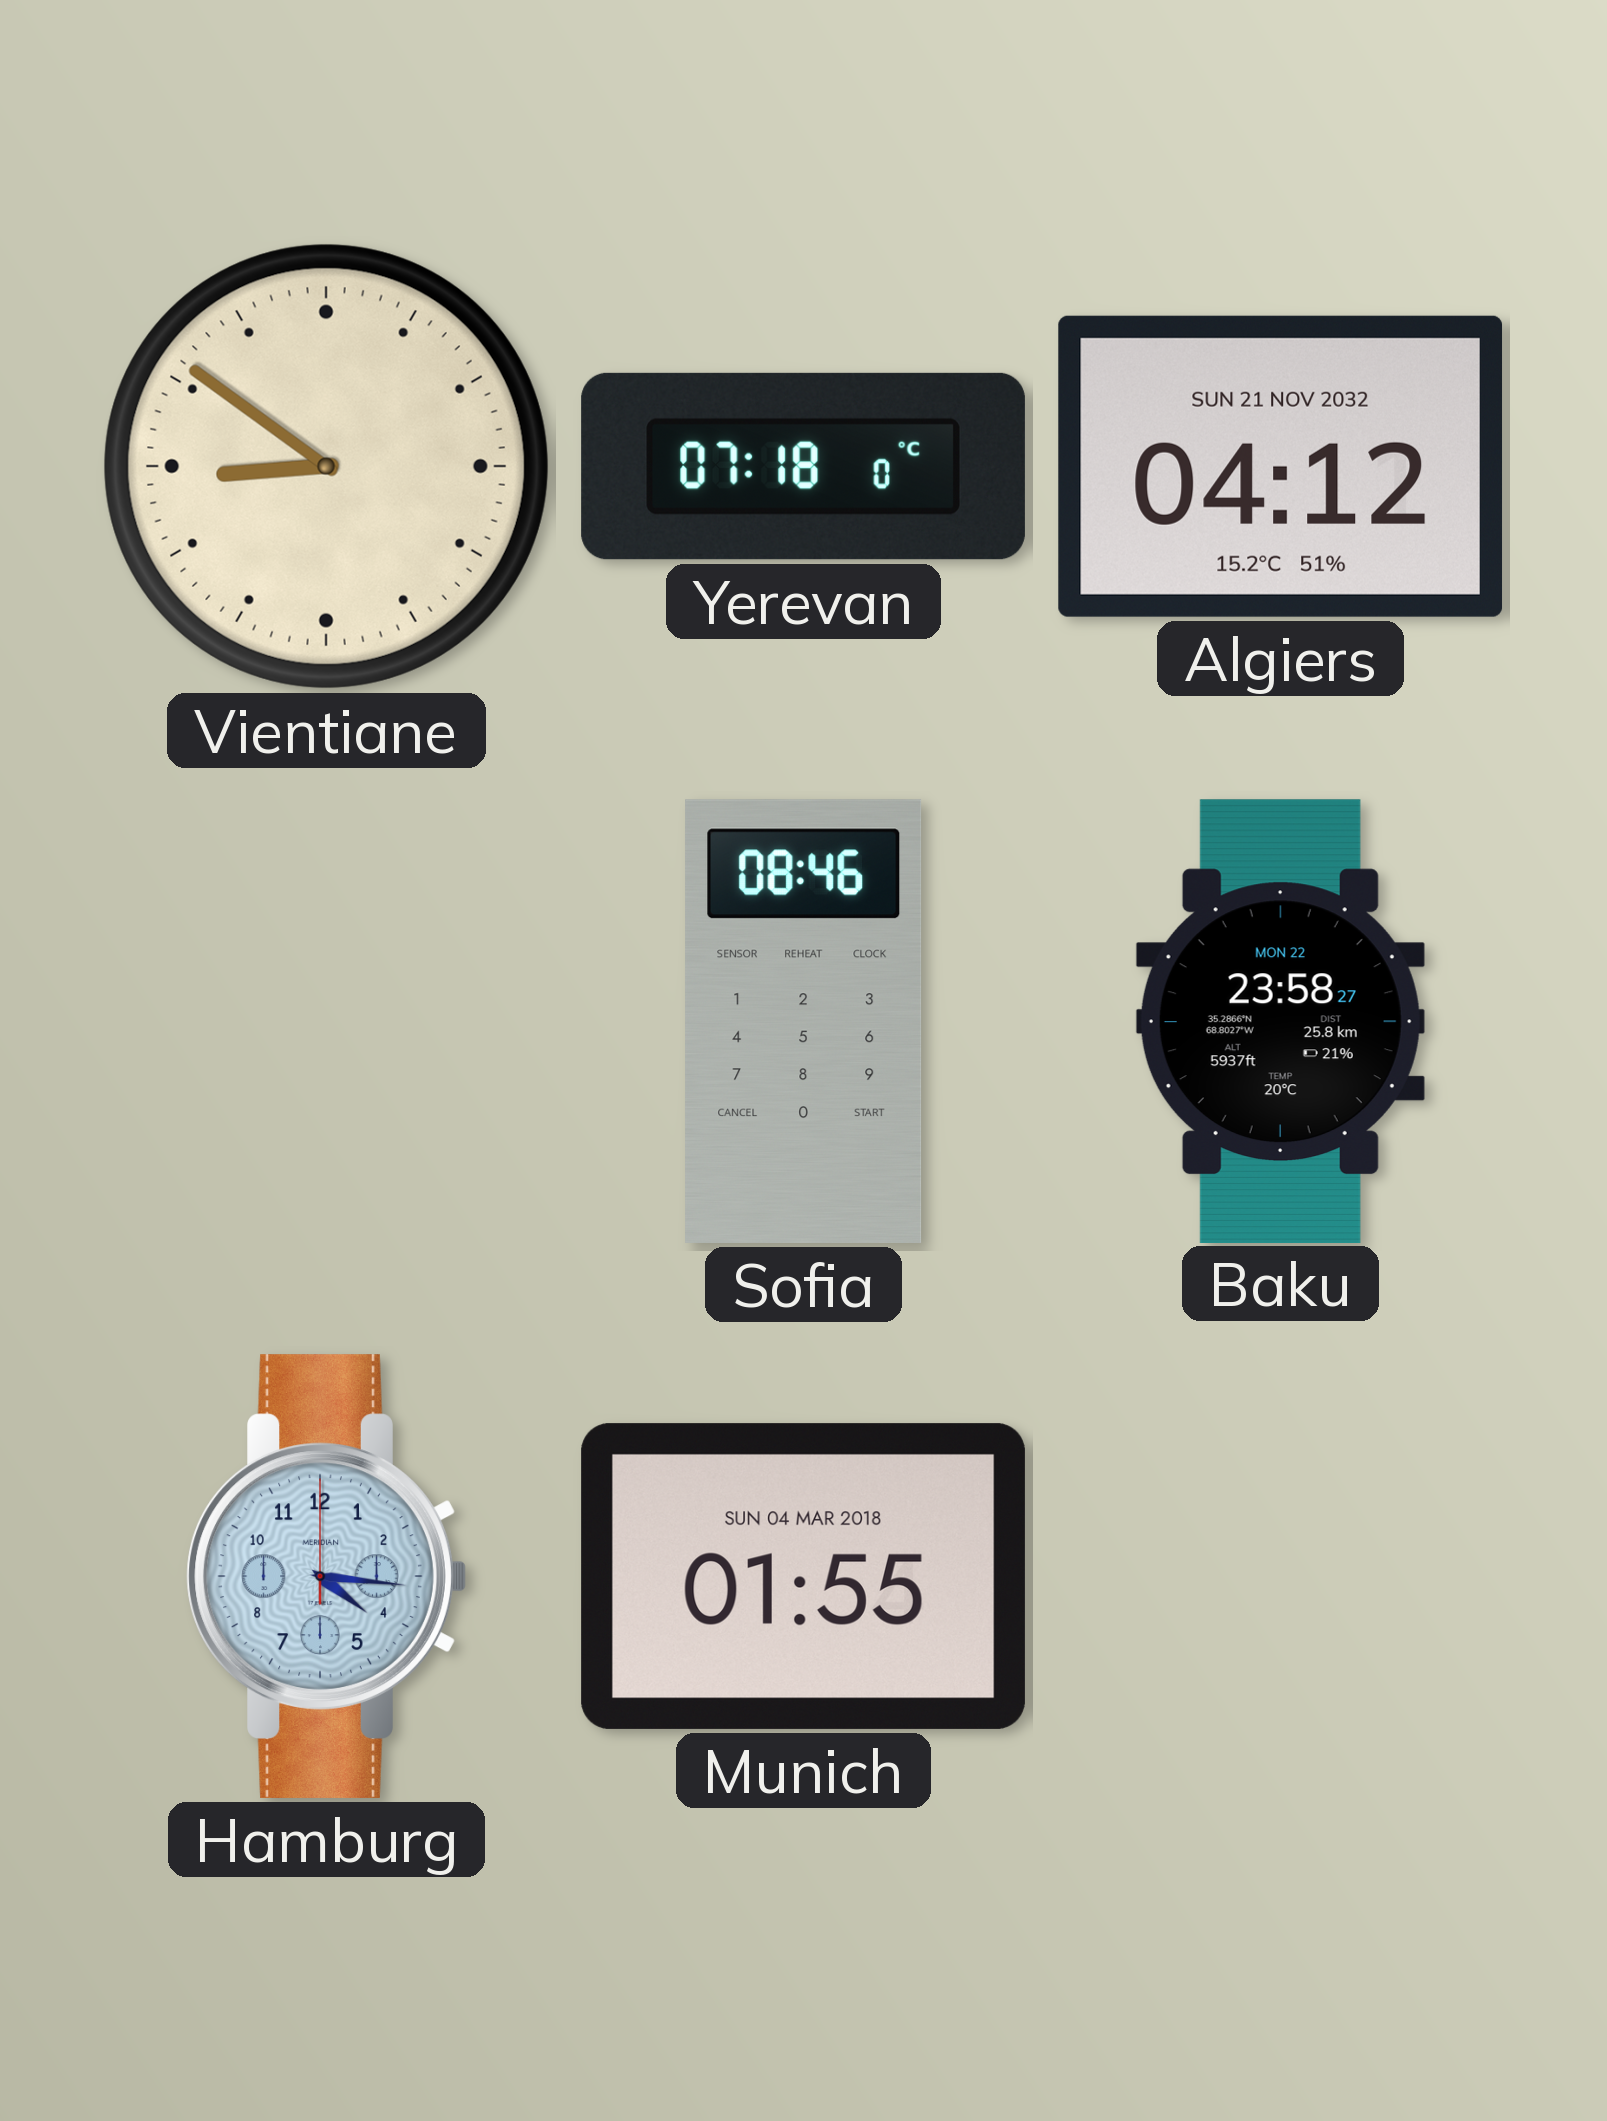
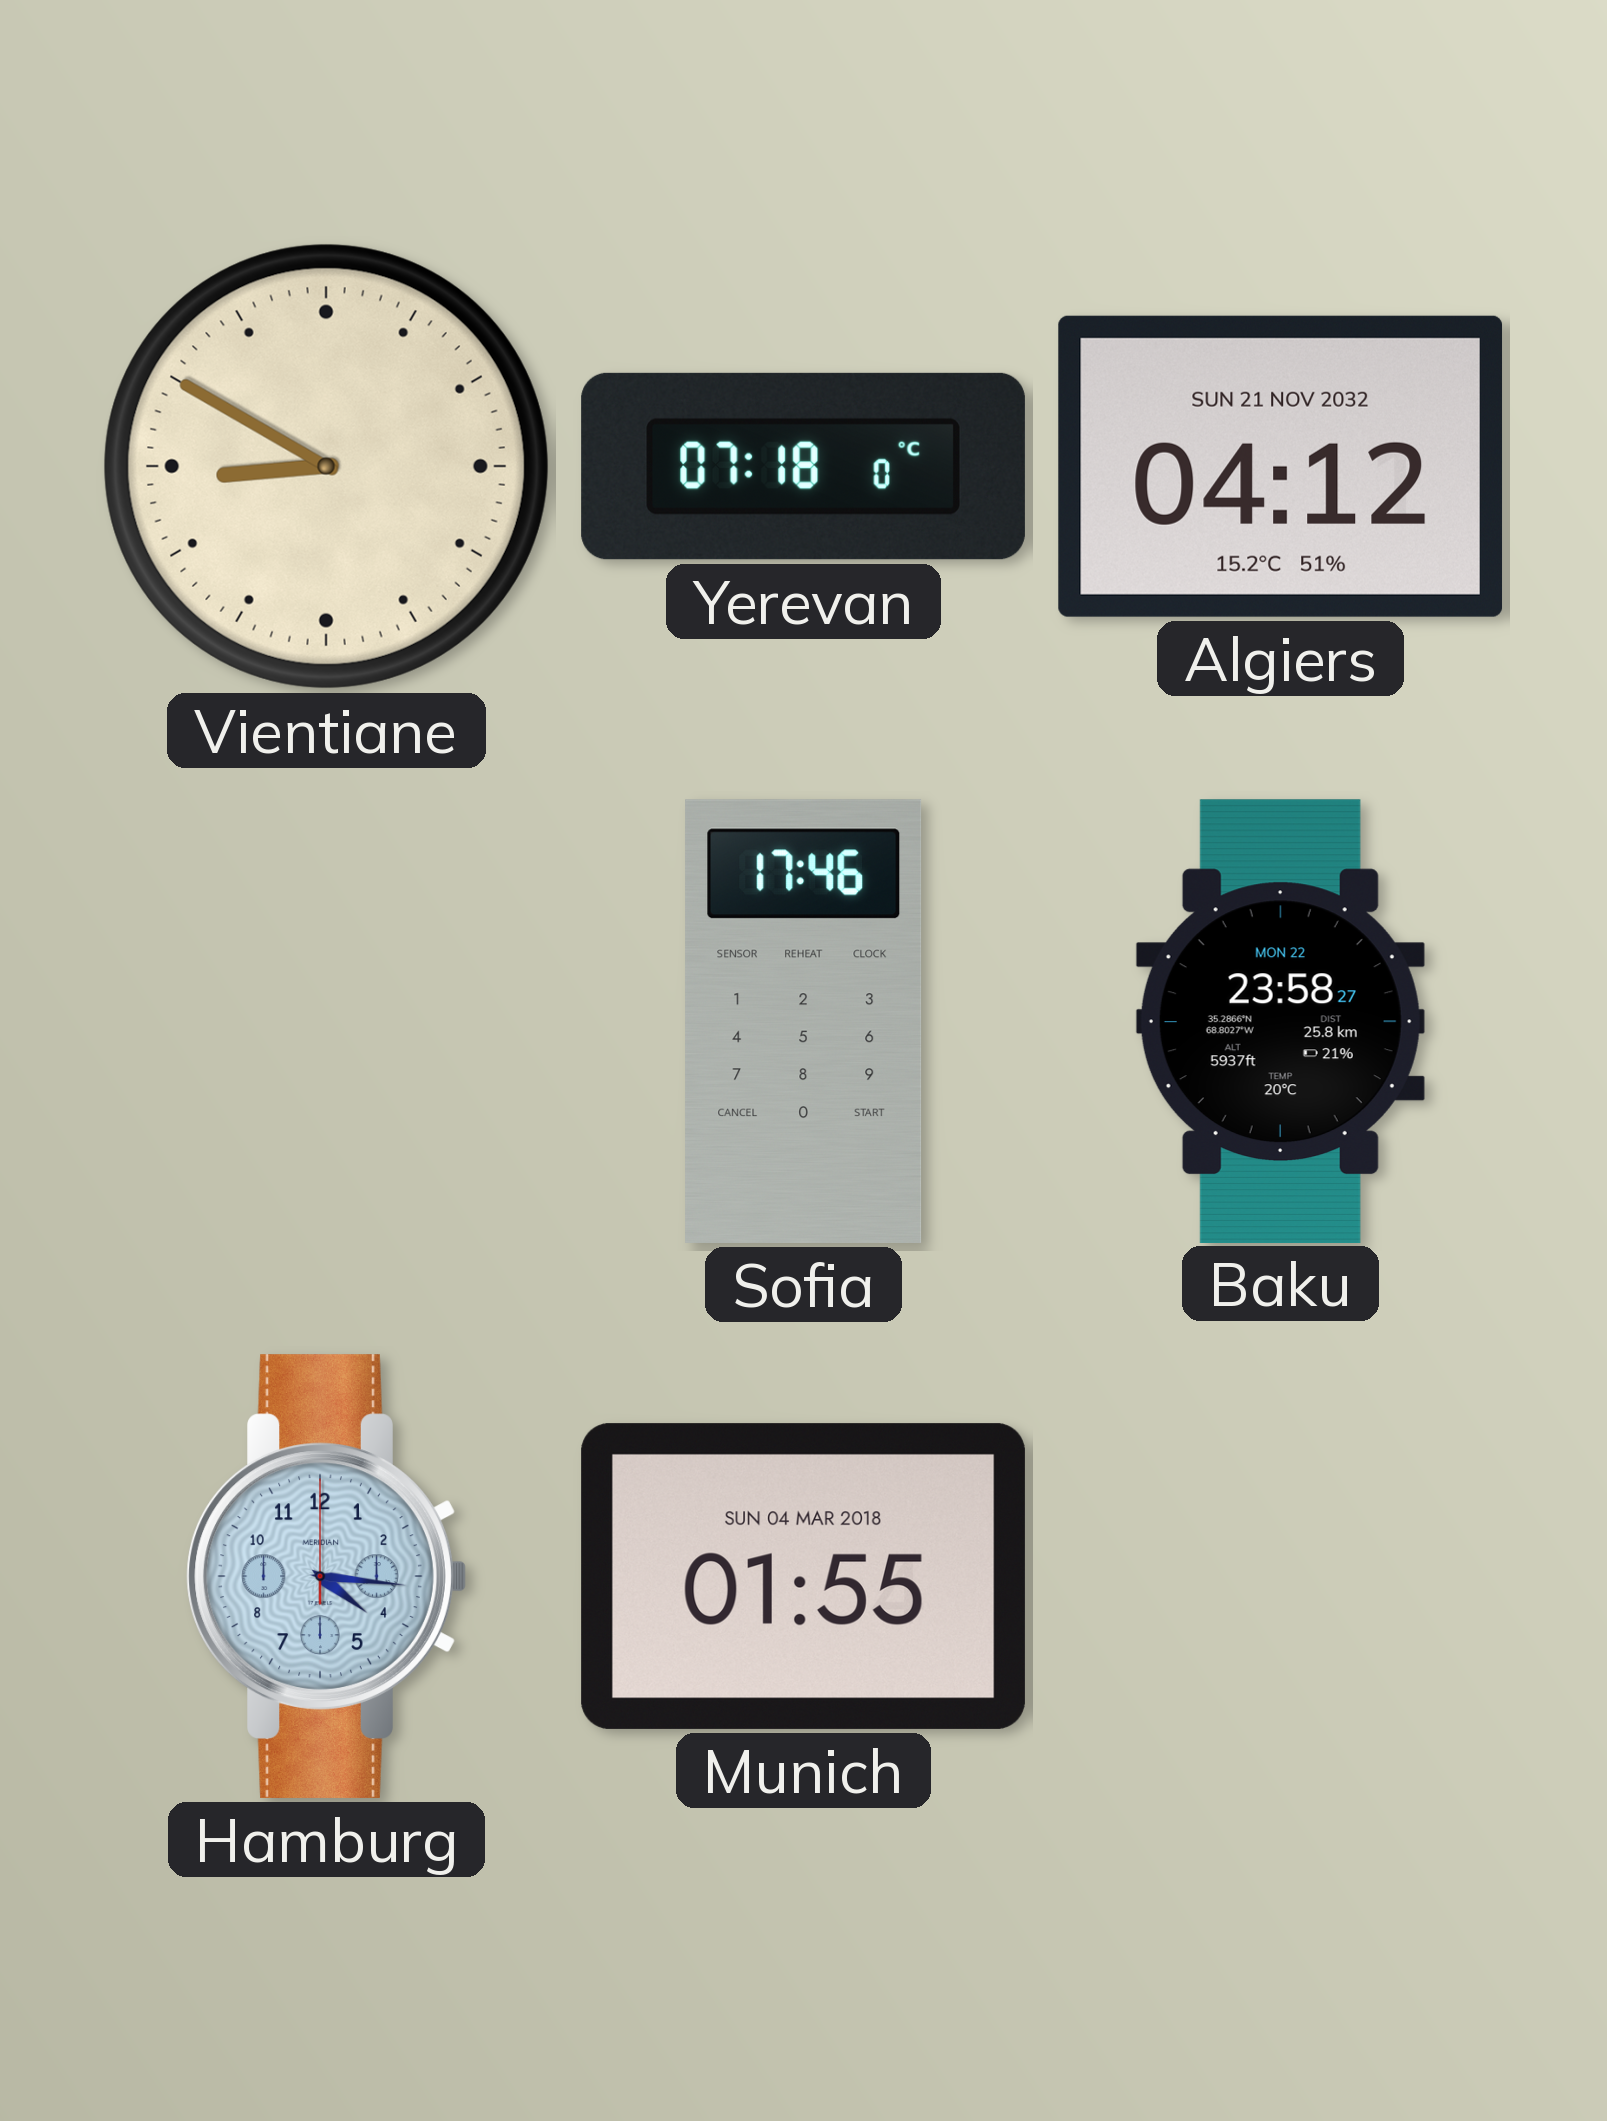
Vientiane: 8:51 -> 8:50
Sofia: 08:46 -> 17:46
